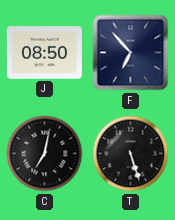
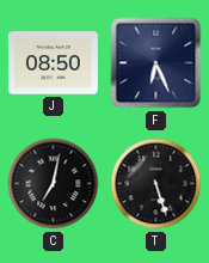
F: 6:53 -> 6:26
